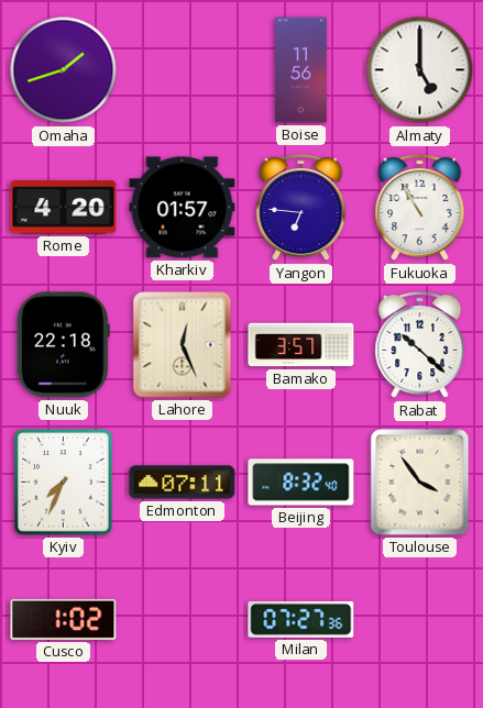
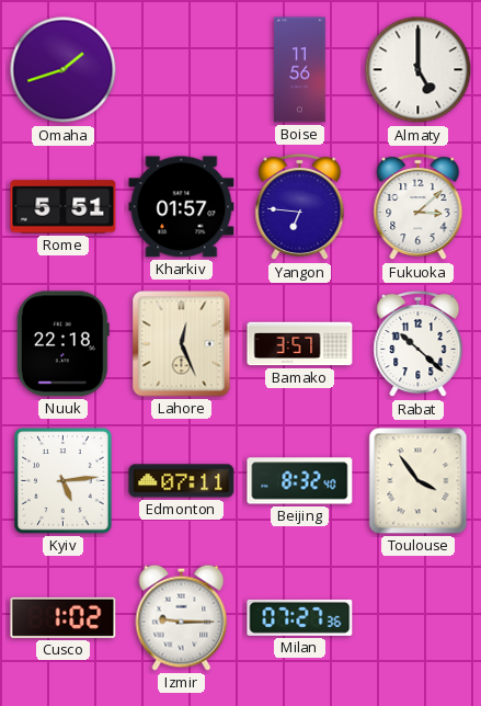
Rome: 4:20 -> 5:51
Fukuoka: 10:55 -> 3:08
Kyiv: 7:34 -> 5:14
Izmir: none -> 9:15
